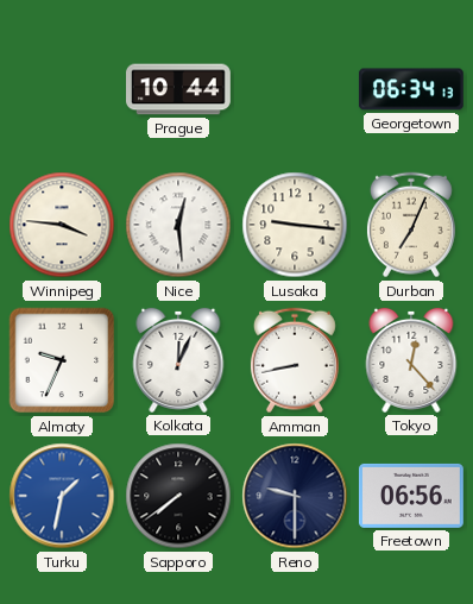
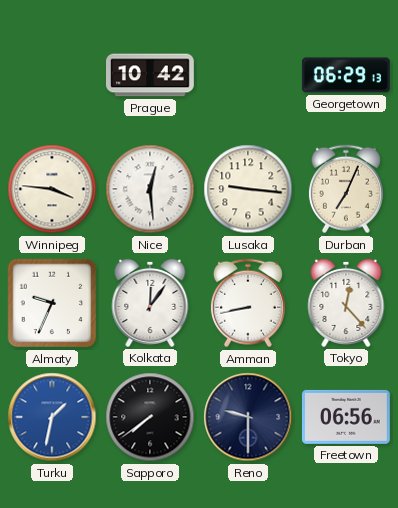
Prague: 10:44 -> 10:42
Georgetown: 06:34 -> 06:29
Kolkata: 12:04 -> 12:06
